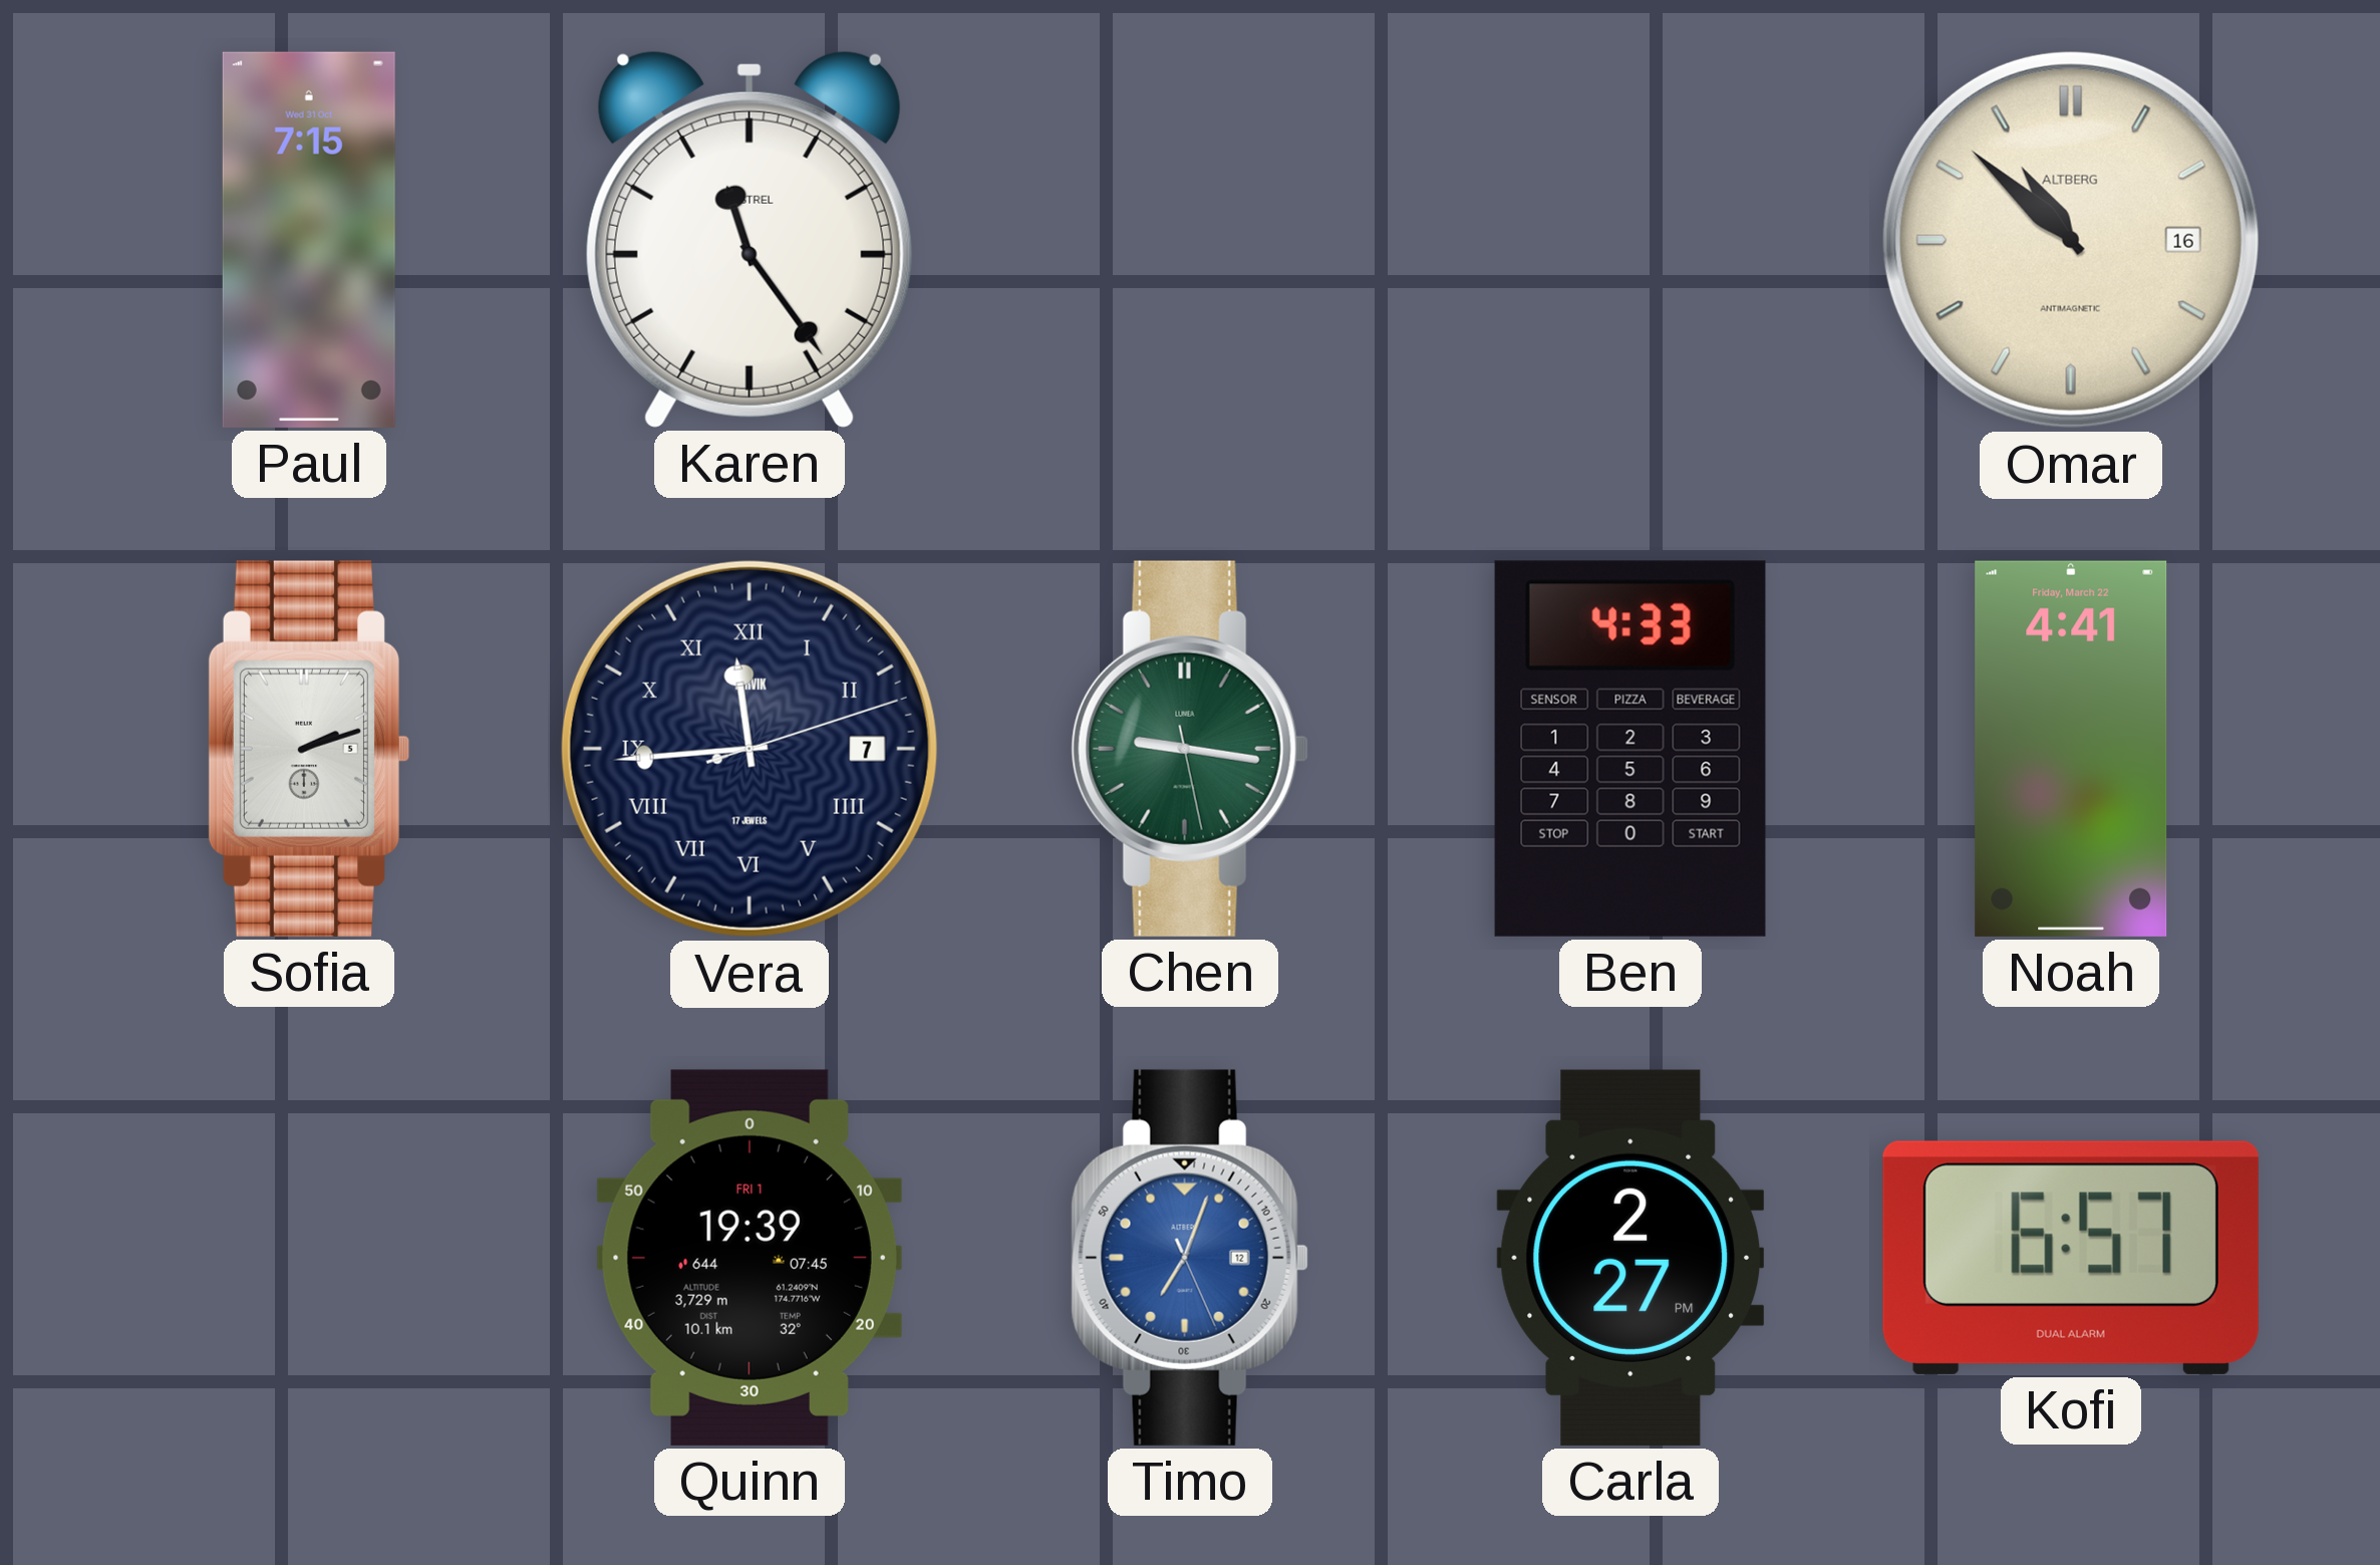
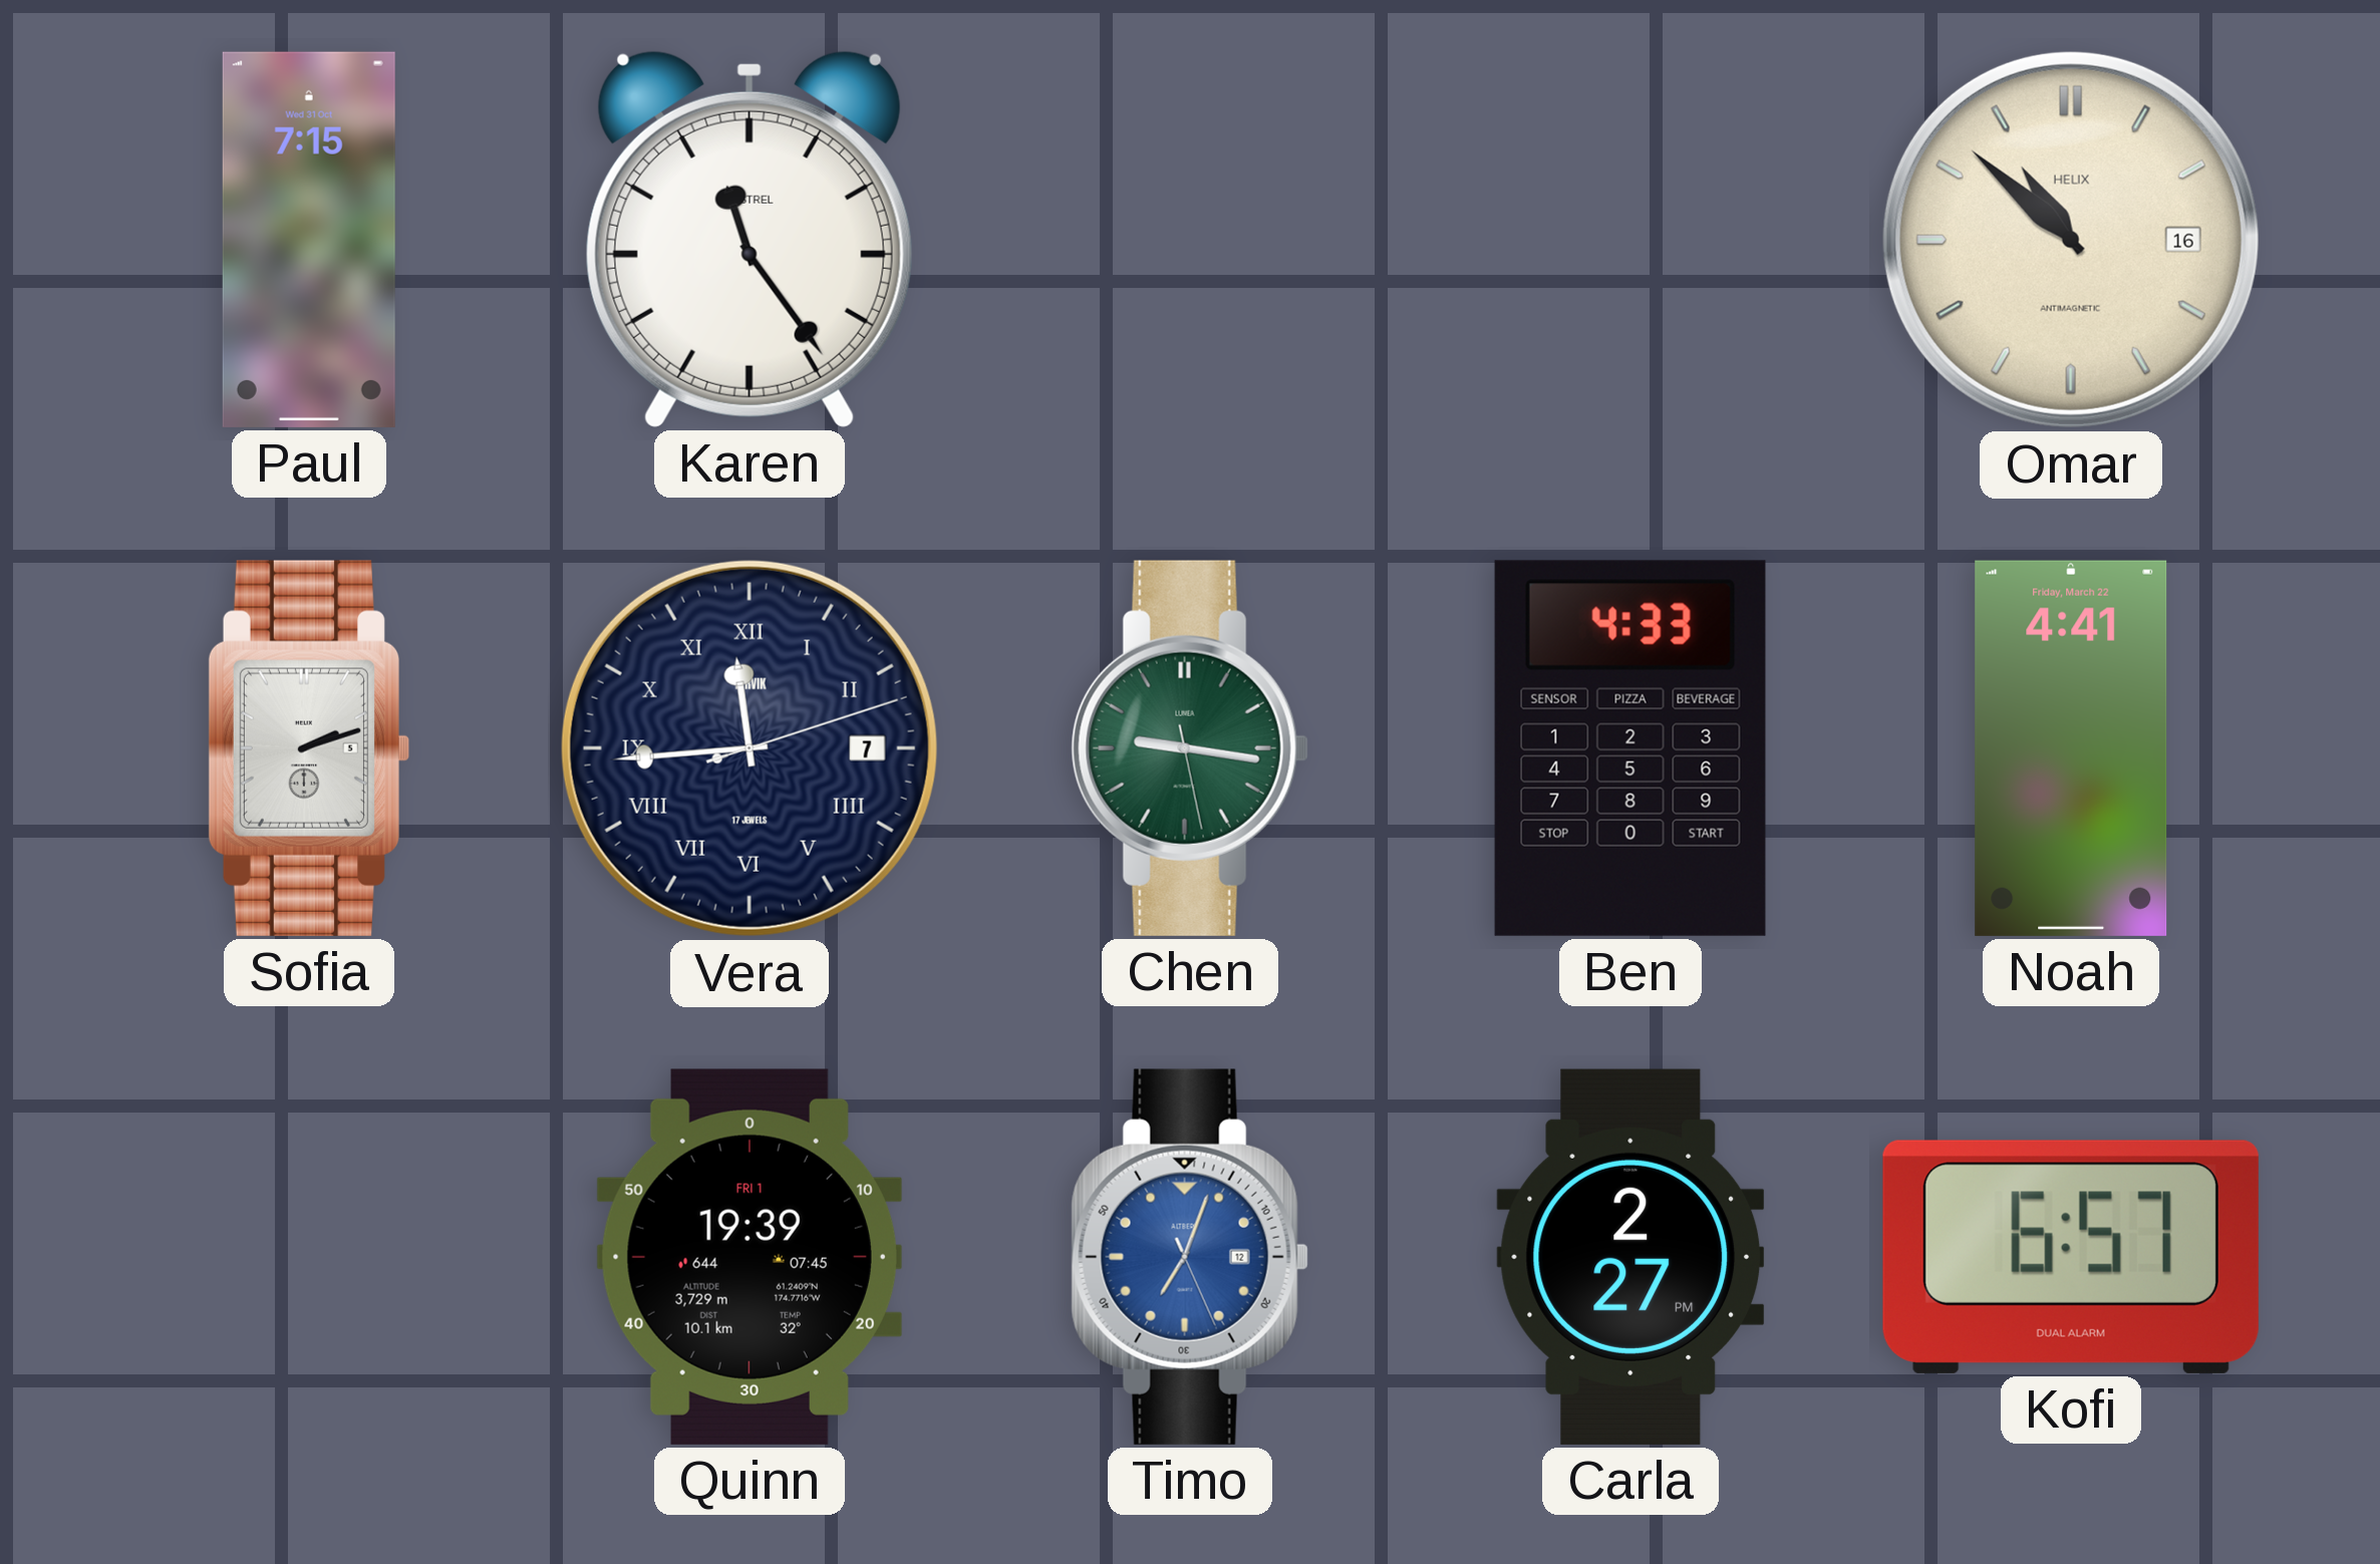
Omar brand: ALTBERG -> HELIX
